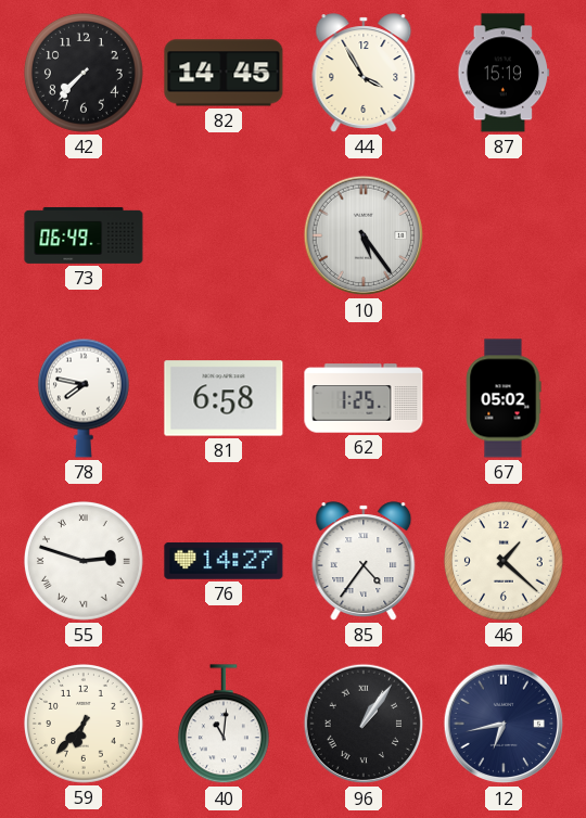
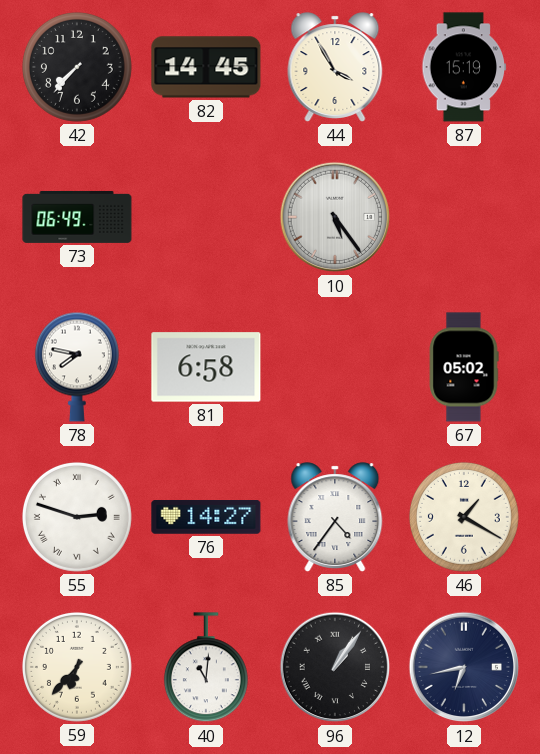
62: 1:25 -> none
46: 1:22 -> 1:20
